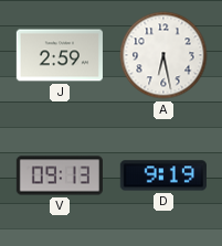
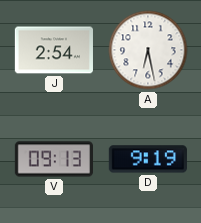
J: 2:59 -> 2:54
